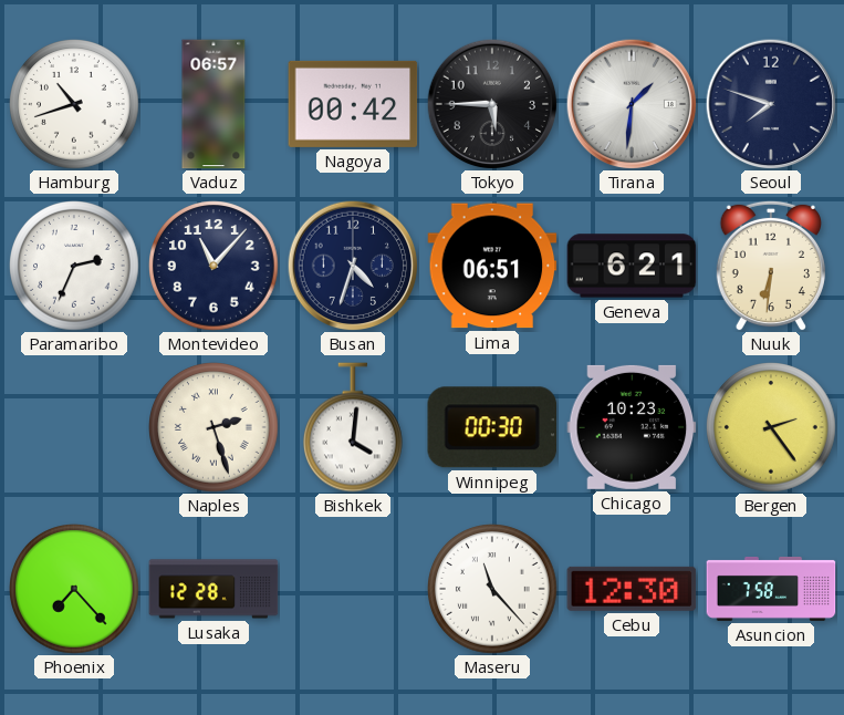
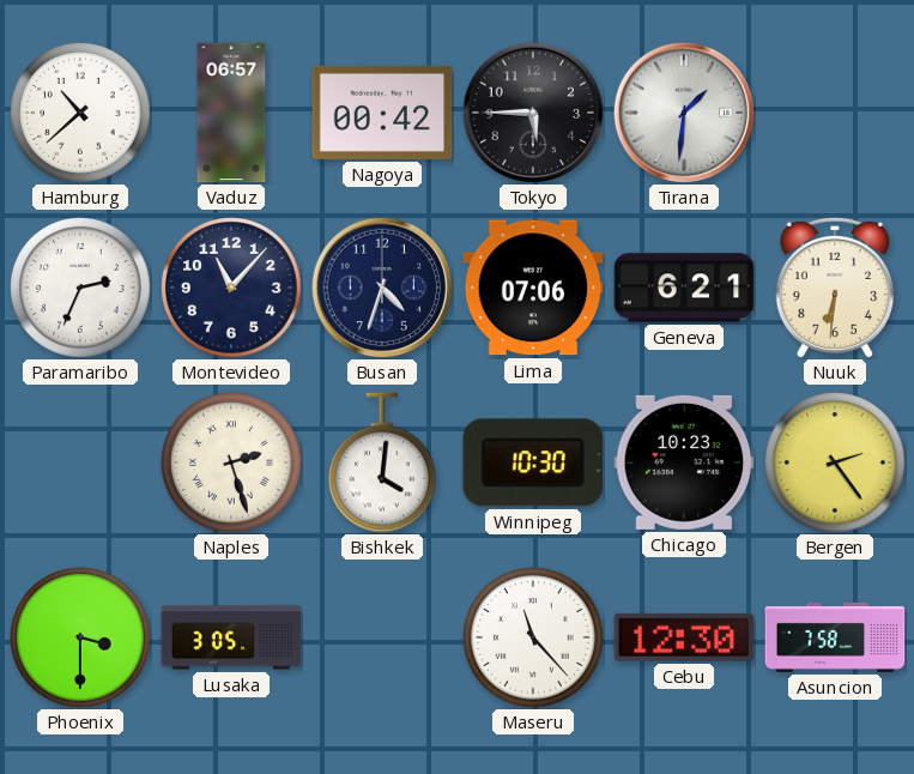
Hamburg: 10:42 -> 10:38
Seoul: 7:48 -> none
Lima: 06:51 -> 07:06
Winnipeg: 00:30 -> 10:30
Phoenix: 7:23 -> 3:30
Lusaka: 12:28 -> 3:05
